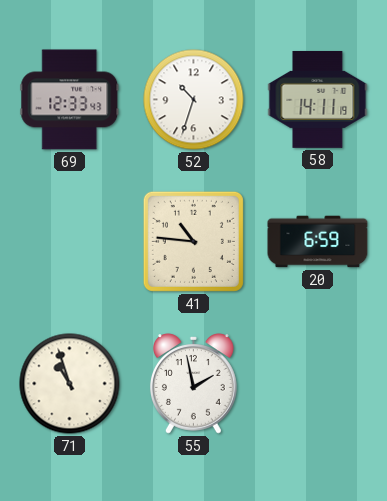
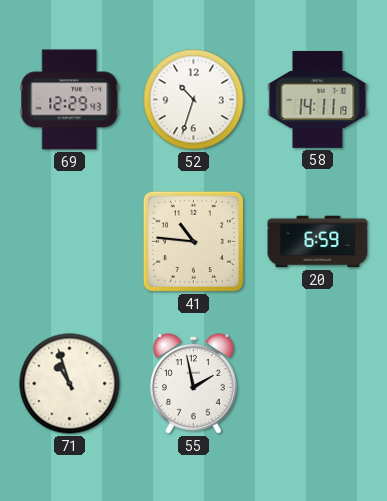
69: 12:33 -> 12:29
